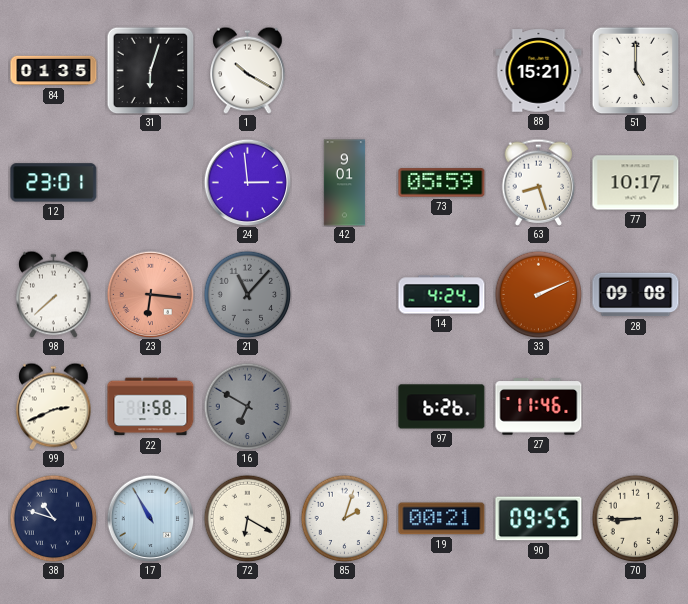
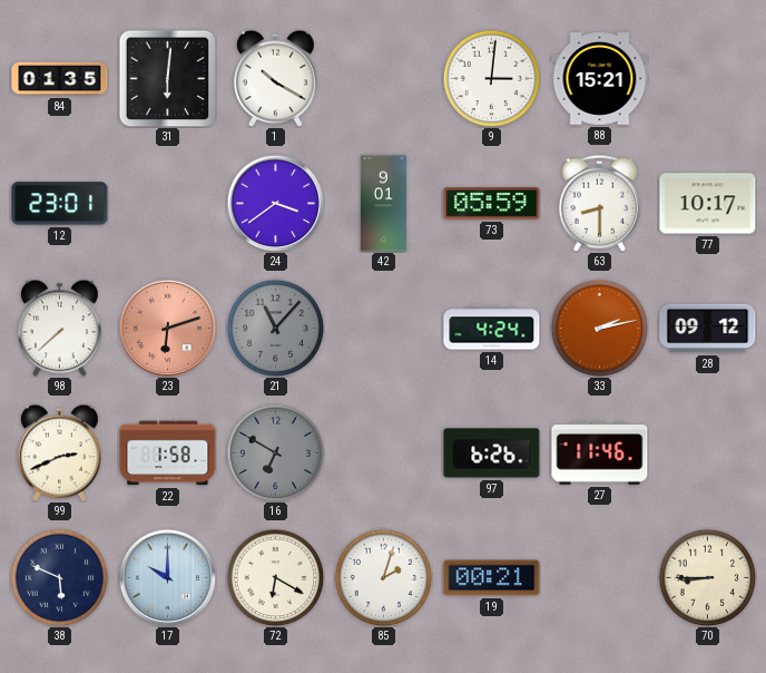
31: 6:03 -> 6:01
9: none -> 3:01
51: 5:00 -> none
24: 2:59 -> 3:39
63: 8:27 -> 8:30
23: 6:16 -> 6:12
33: 2:11 -> 2:13
28: 09:08 -> 09:12
38: 10:48 -> 5:49
17: 10:55 -> 10:00
90: 09:55 -> none
